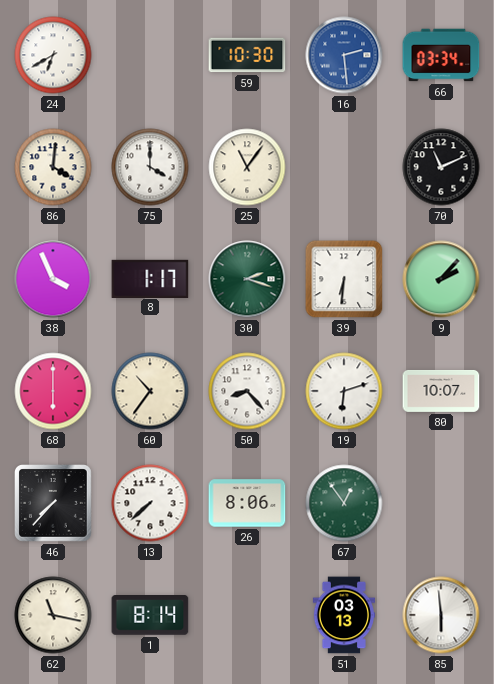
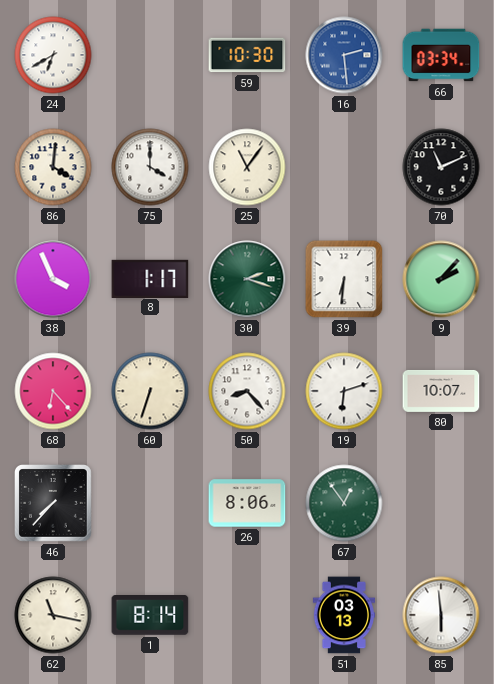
68: 6:00 -> 6:23
60: 10:36 -> 6:33
13: 7:38 -> none
